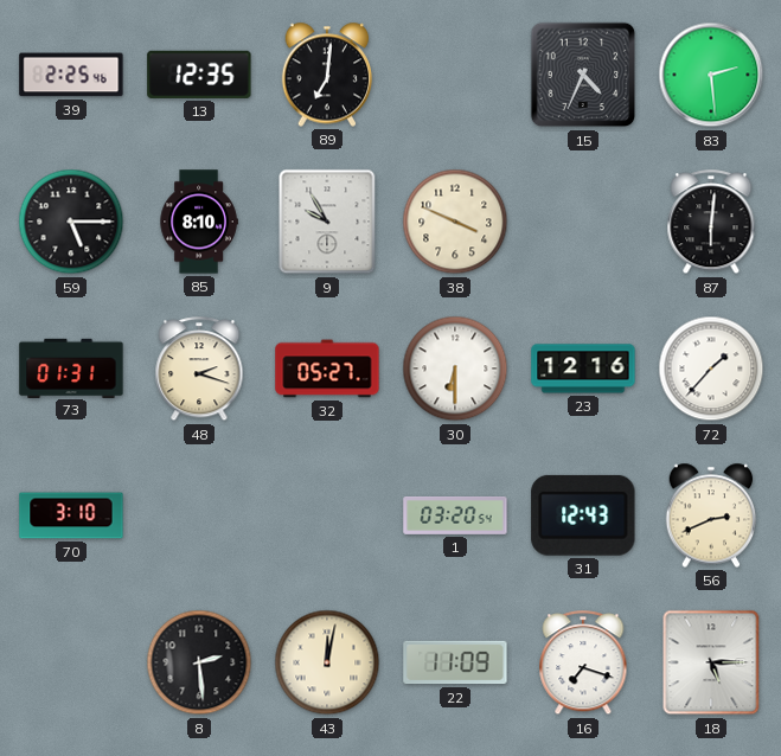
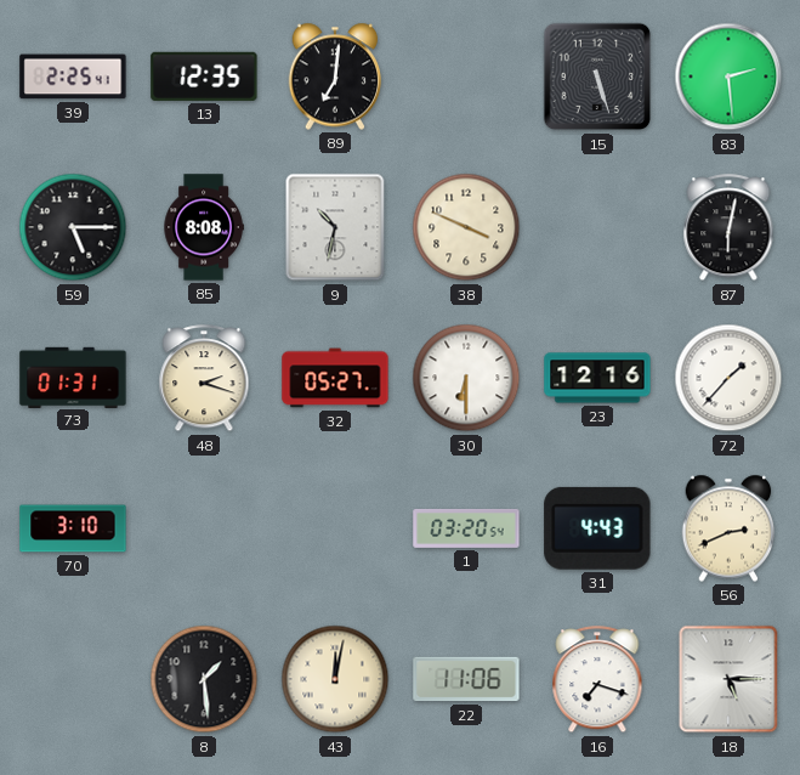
39: 2:25:46 -> 2:25:41
15: 4:34 -> 5:27
85: 8:10 -> 8:08
9: 9:55 -> 10:32
87: 6:01 -> 6:02
31: 12:43 -> 4:43
8: 2:29 -> 1:29
22: 11:09 -> 11:06
